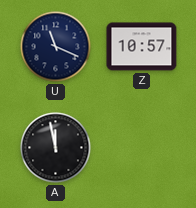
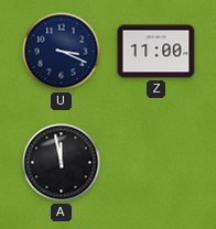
U: 11:19 -> 3:19
Z: 10:57 -> 11:00
